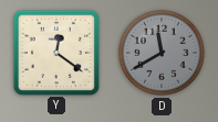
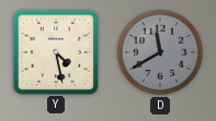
Y: 12:21 -> 4:28
